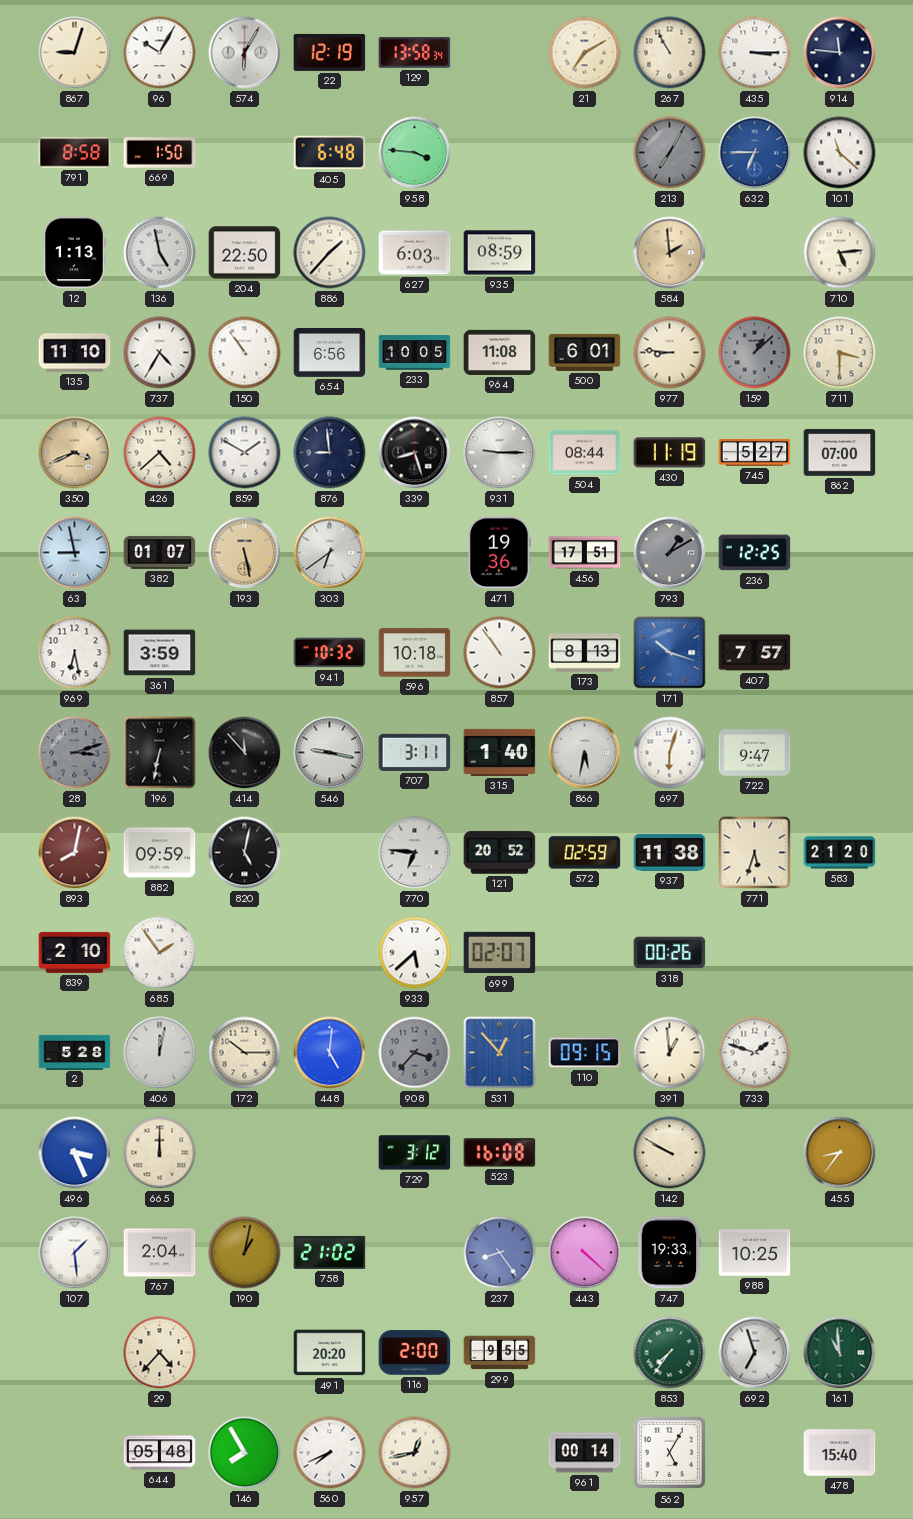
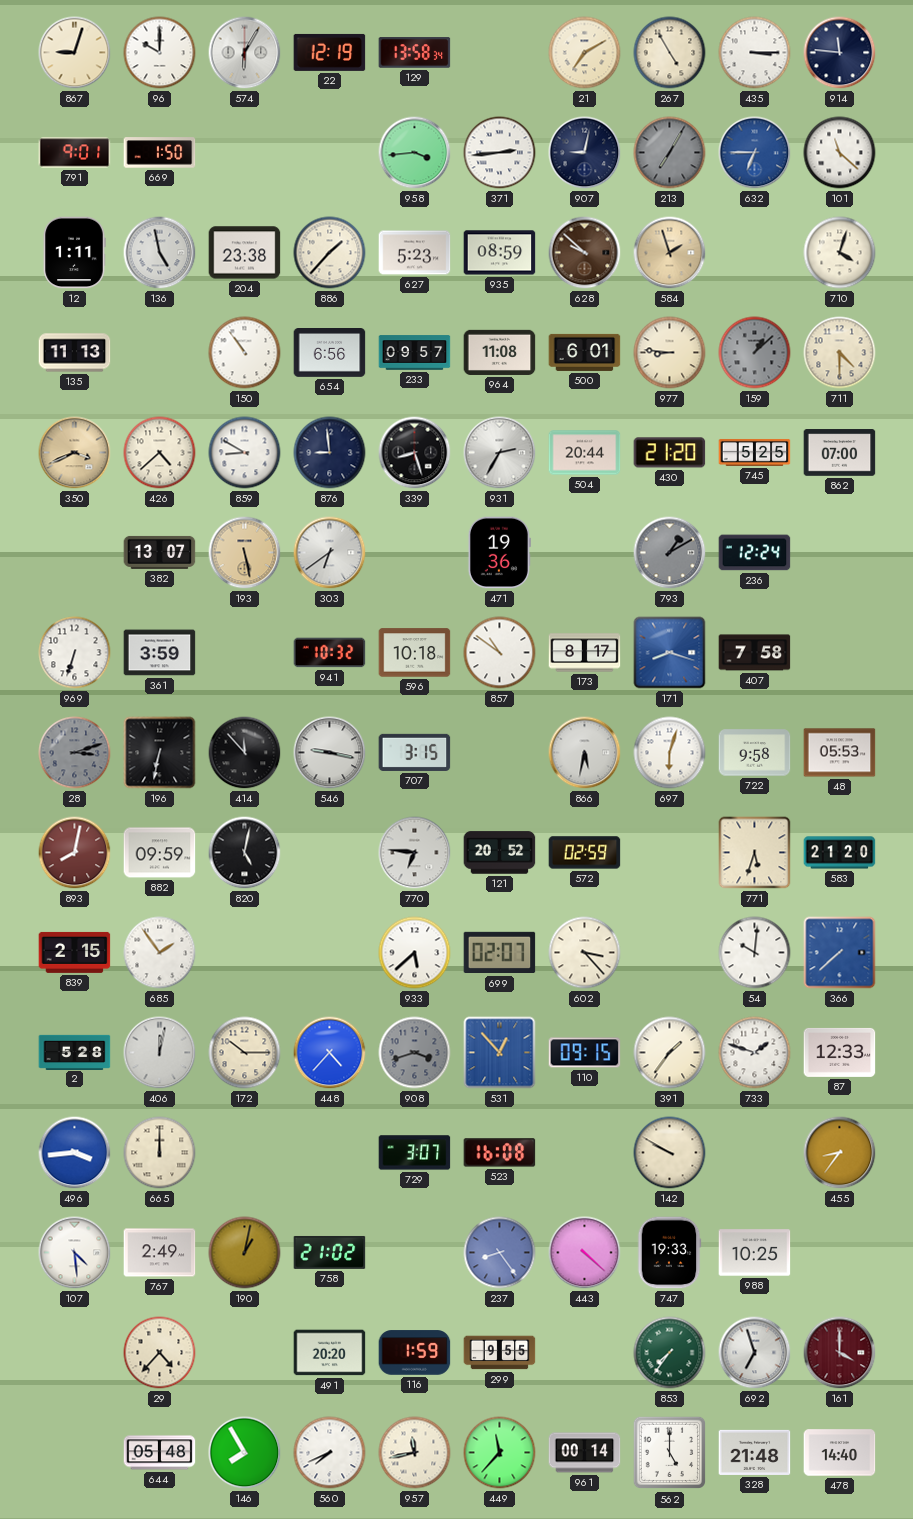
96: 10:05 -> 10:00
267: 10:55 -> 4:55
791: 8:58 -> 9:01
405: 6:48 -> none
958: 3:46 -> 3:44
371: none -> 2:44
907: none -> 9:02
12: 1:13 -> 1:11
204: 22:50 -> 23:38
627: 6:03 -> 5:23
628: none -> 9:52
584: 1:59 -> 1:57
710: 5:14 -> 4:03
135: 11:10 -> 11:13
737: 4:35 -> none
233: 10:05 -> 09:57
711: 3:30 -> 4:30
859: 1:50 -> 8:50
931: 9:15 -> 2:35
504: 08:44 -> 20:44
430: 11:19 -> 21:20
745: 5:27 -> 5:25
63: 8:58 -> none
382: 01:07 -> 13:07
456: 17:51 -> none
236: 12:25 -> 12:24
969: 6:28 -> 6:33
857: 10:54 -> 10:51
173: 8:13 -> 8:17
171: 10:18 -> 8:18
407: 7:57 -> 7:58
707: 3:11 -> 3:15
315: 1:40 -> none
722: 9:47 -> 9:58
48: none -> 05:53
937: 11:38 -> none
839: 2:10 -> 2:15
602: none -> 3:23
318: 00:26 -> none
54: none -> 10:01
366: none -> 7:38
448: 5:01 -> 4:37
908: 3:37 -> 3:42
391: 12:59 -> 1:36
87: none -> 12:33
496: 3:26 -> 3:44
729: 3:12 -> 3:07
107: 1:29 -> 4:29
767: 2:04 -> 2:49
116: 2:00 -> 1:59
161: 10:59 -> 4:00
161 dial: green -> burgundy
957: 12:43 -> 11:43
449: none -> 11:37
562: 5:05 -> 5:00
328: none -> 21:48
478: 15:40 -> 14:40
